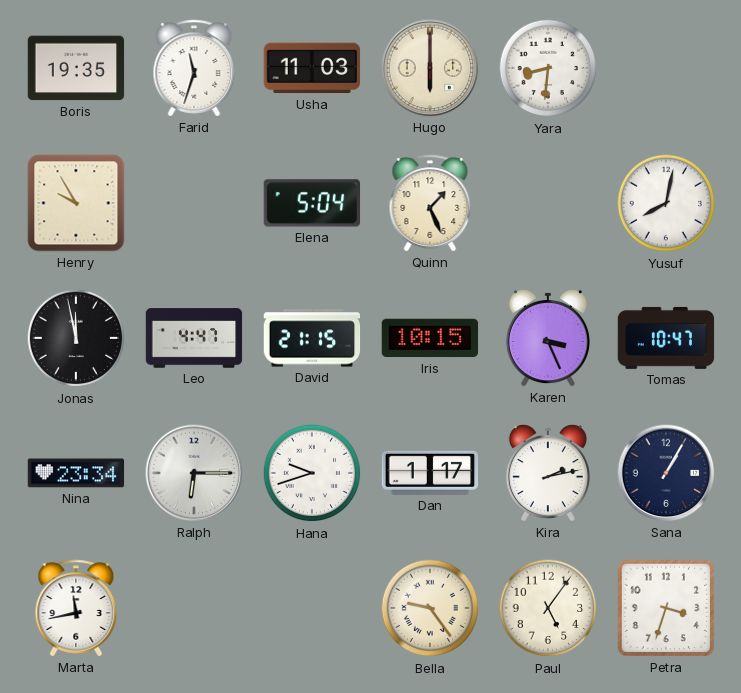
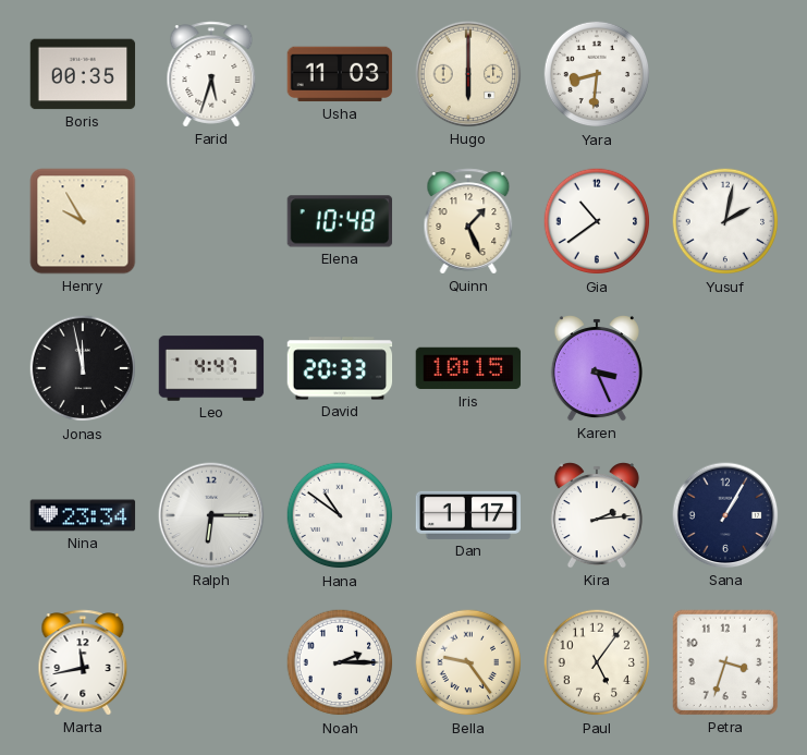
Boris: 19:35 -> 00:35
Farid: 11:33 -> 5:33
Elena: 5:04 -> 10:48
Gia: none -> 10:39
Yusuf: 8:02 -> 2:02
David: 21:15 -> 20:33
Tomas: 10:47 -> none
Hana: 9:42 -> 10:51
Kira: 2:13 -> 2:14
Noah: none -> 2:15
